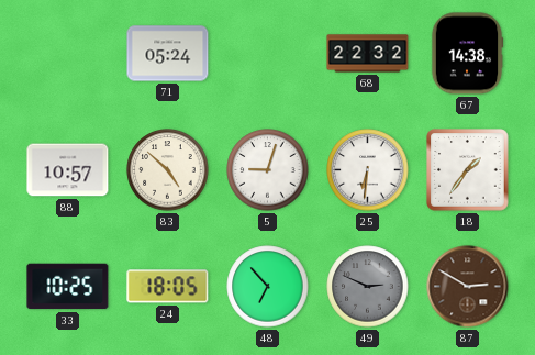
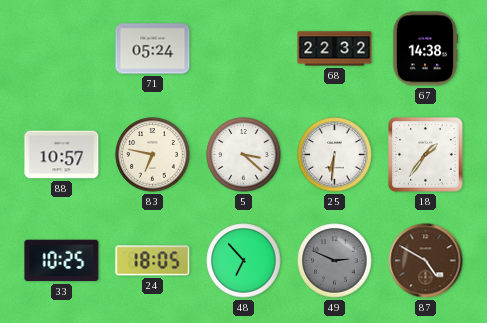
83: 4:52 -> 6:47
5: 9:03 -> 3:22
87: 2:50 -> 4:50
